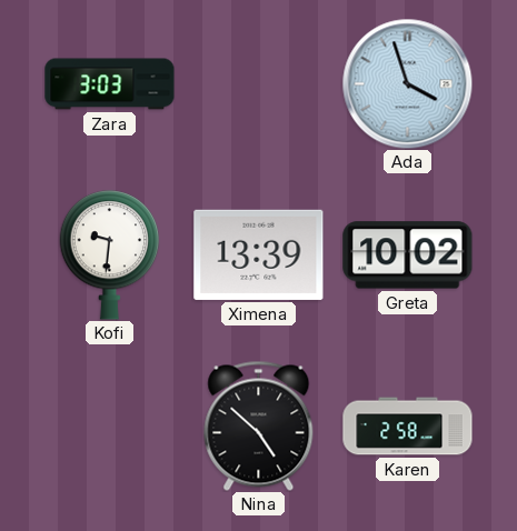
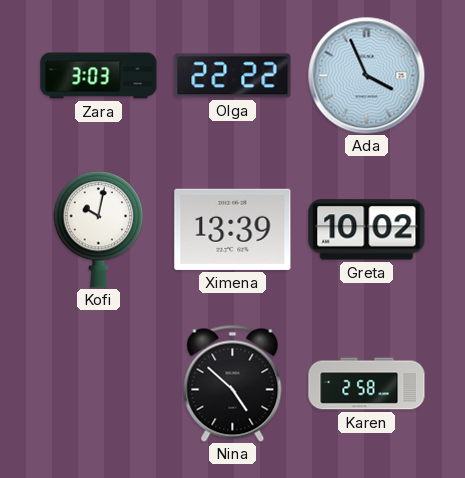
Olga: none -> 22:22
Ada: 3:57 -> 3:56
Kofi: 9:31 -> 10:02
